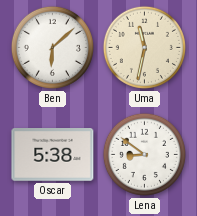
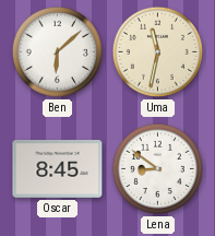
Oscar: 5:38 -> 8:45
